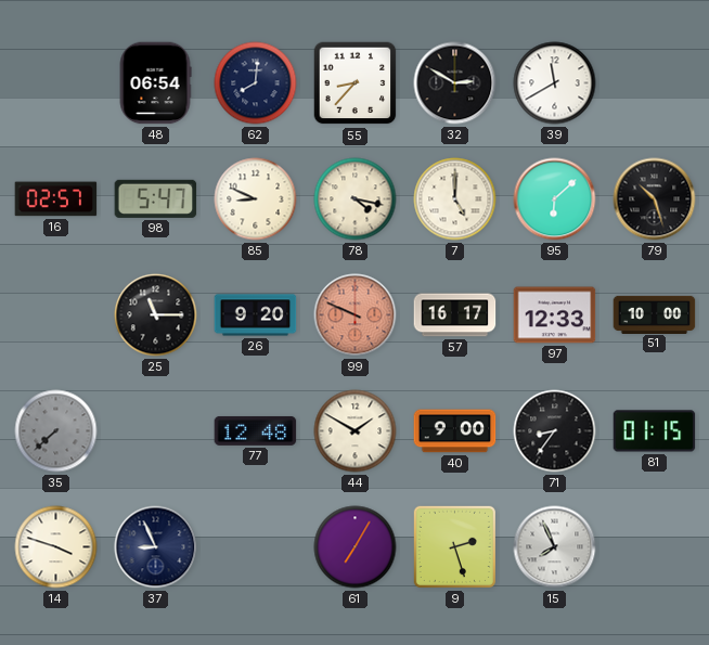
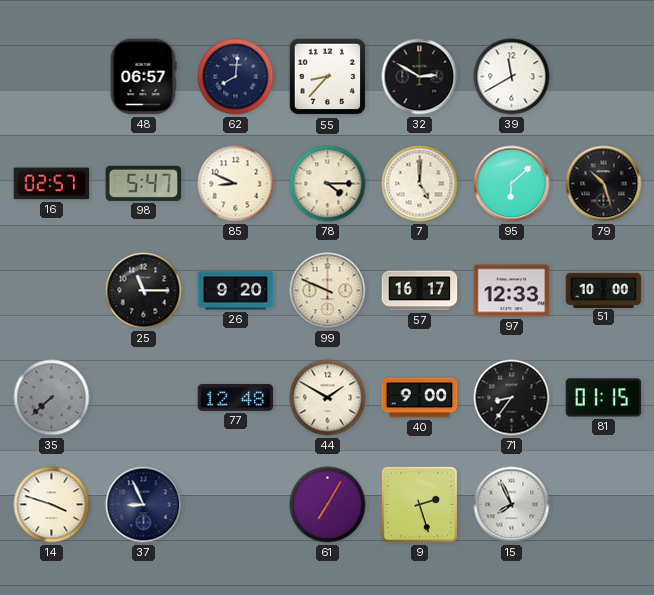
48: 06:54 -> 06:57
78: 4:17 -> 4:15
99 dial: salmon -> cream
